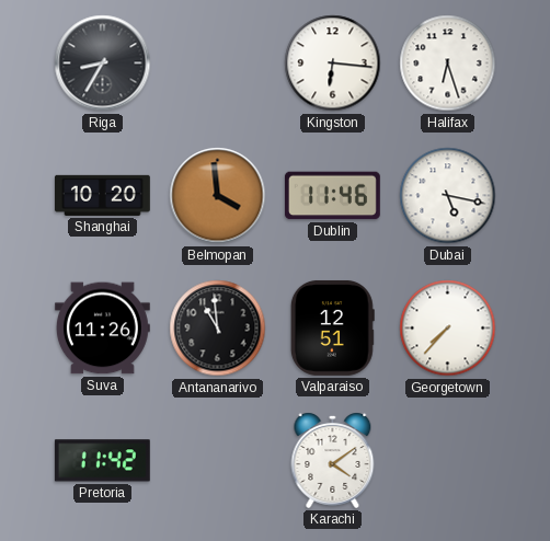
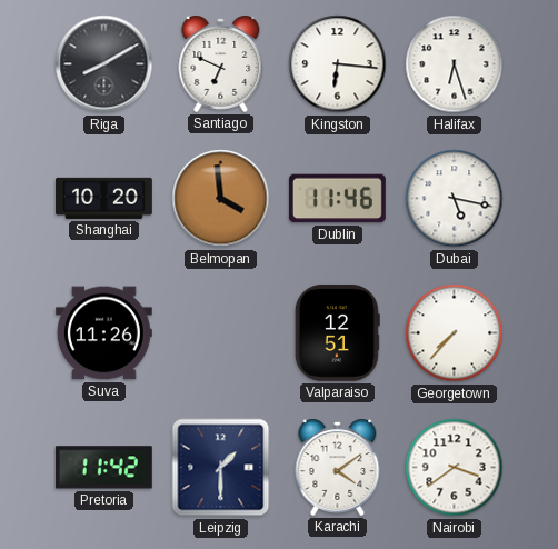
Riga: 8:35 -> 8:10
Santiago: none -> 6:49
Antananarivo: 10:59 -> none
Leipzig: none -> 1:30
Nairobi: none -> 3:39
